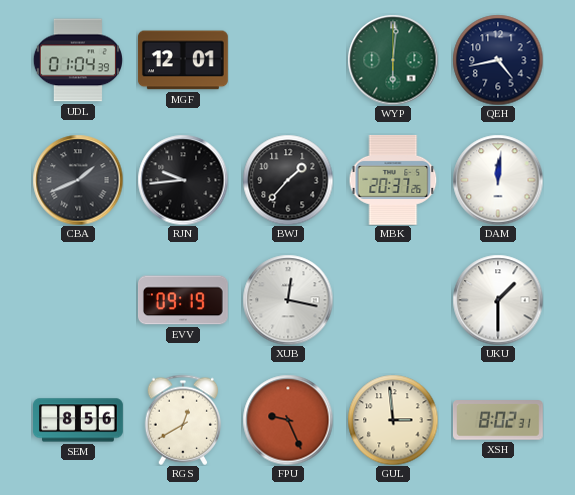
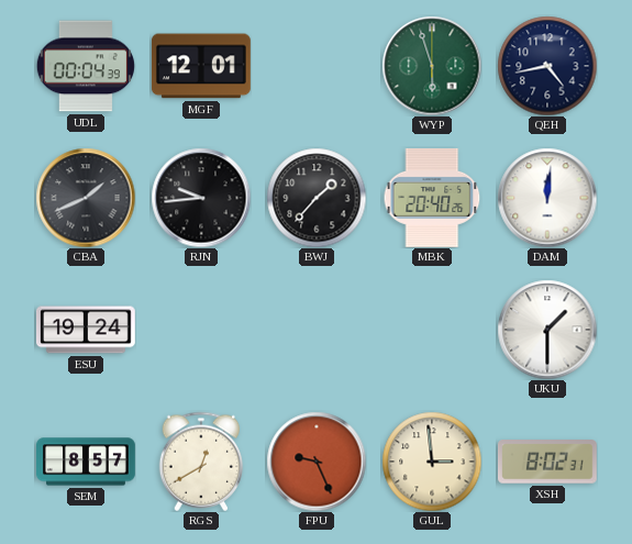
UDL: 01:04 -> 00:04
WYP: 6:01 -> 5:57
MBK: 20:37 -> 20:40
ESU: none -> 19:24
EVV: 09:19 -> none
XUB: 12:17 -> none
SEM: 8:56 -> 8:57
